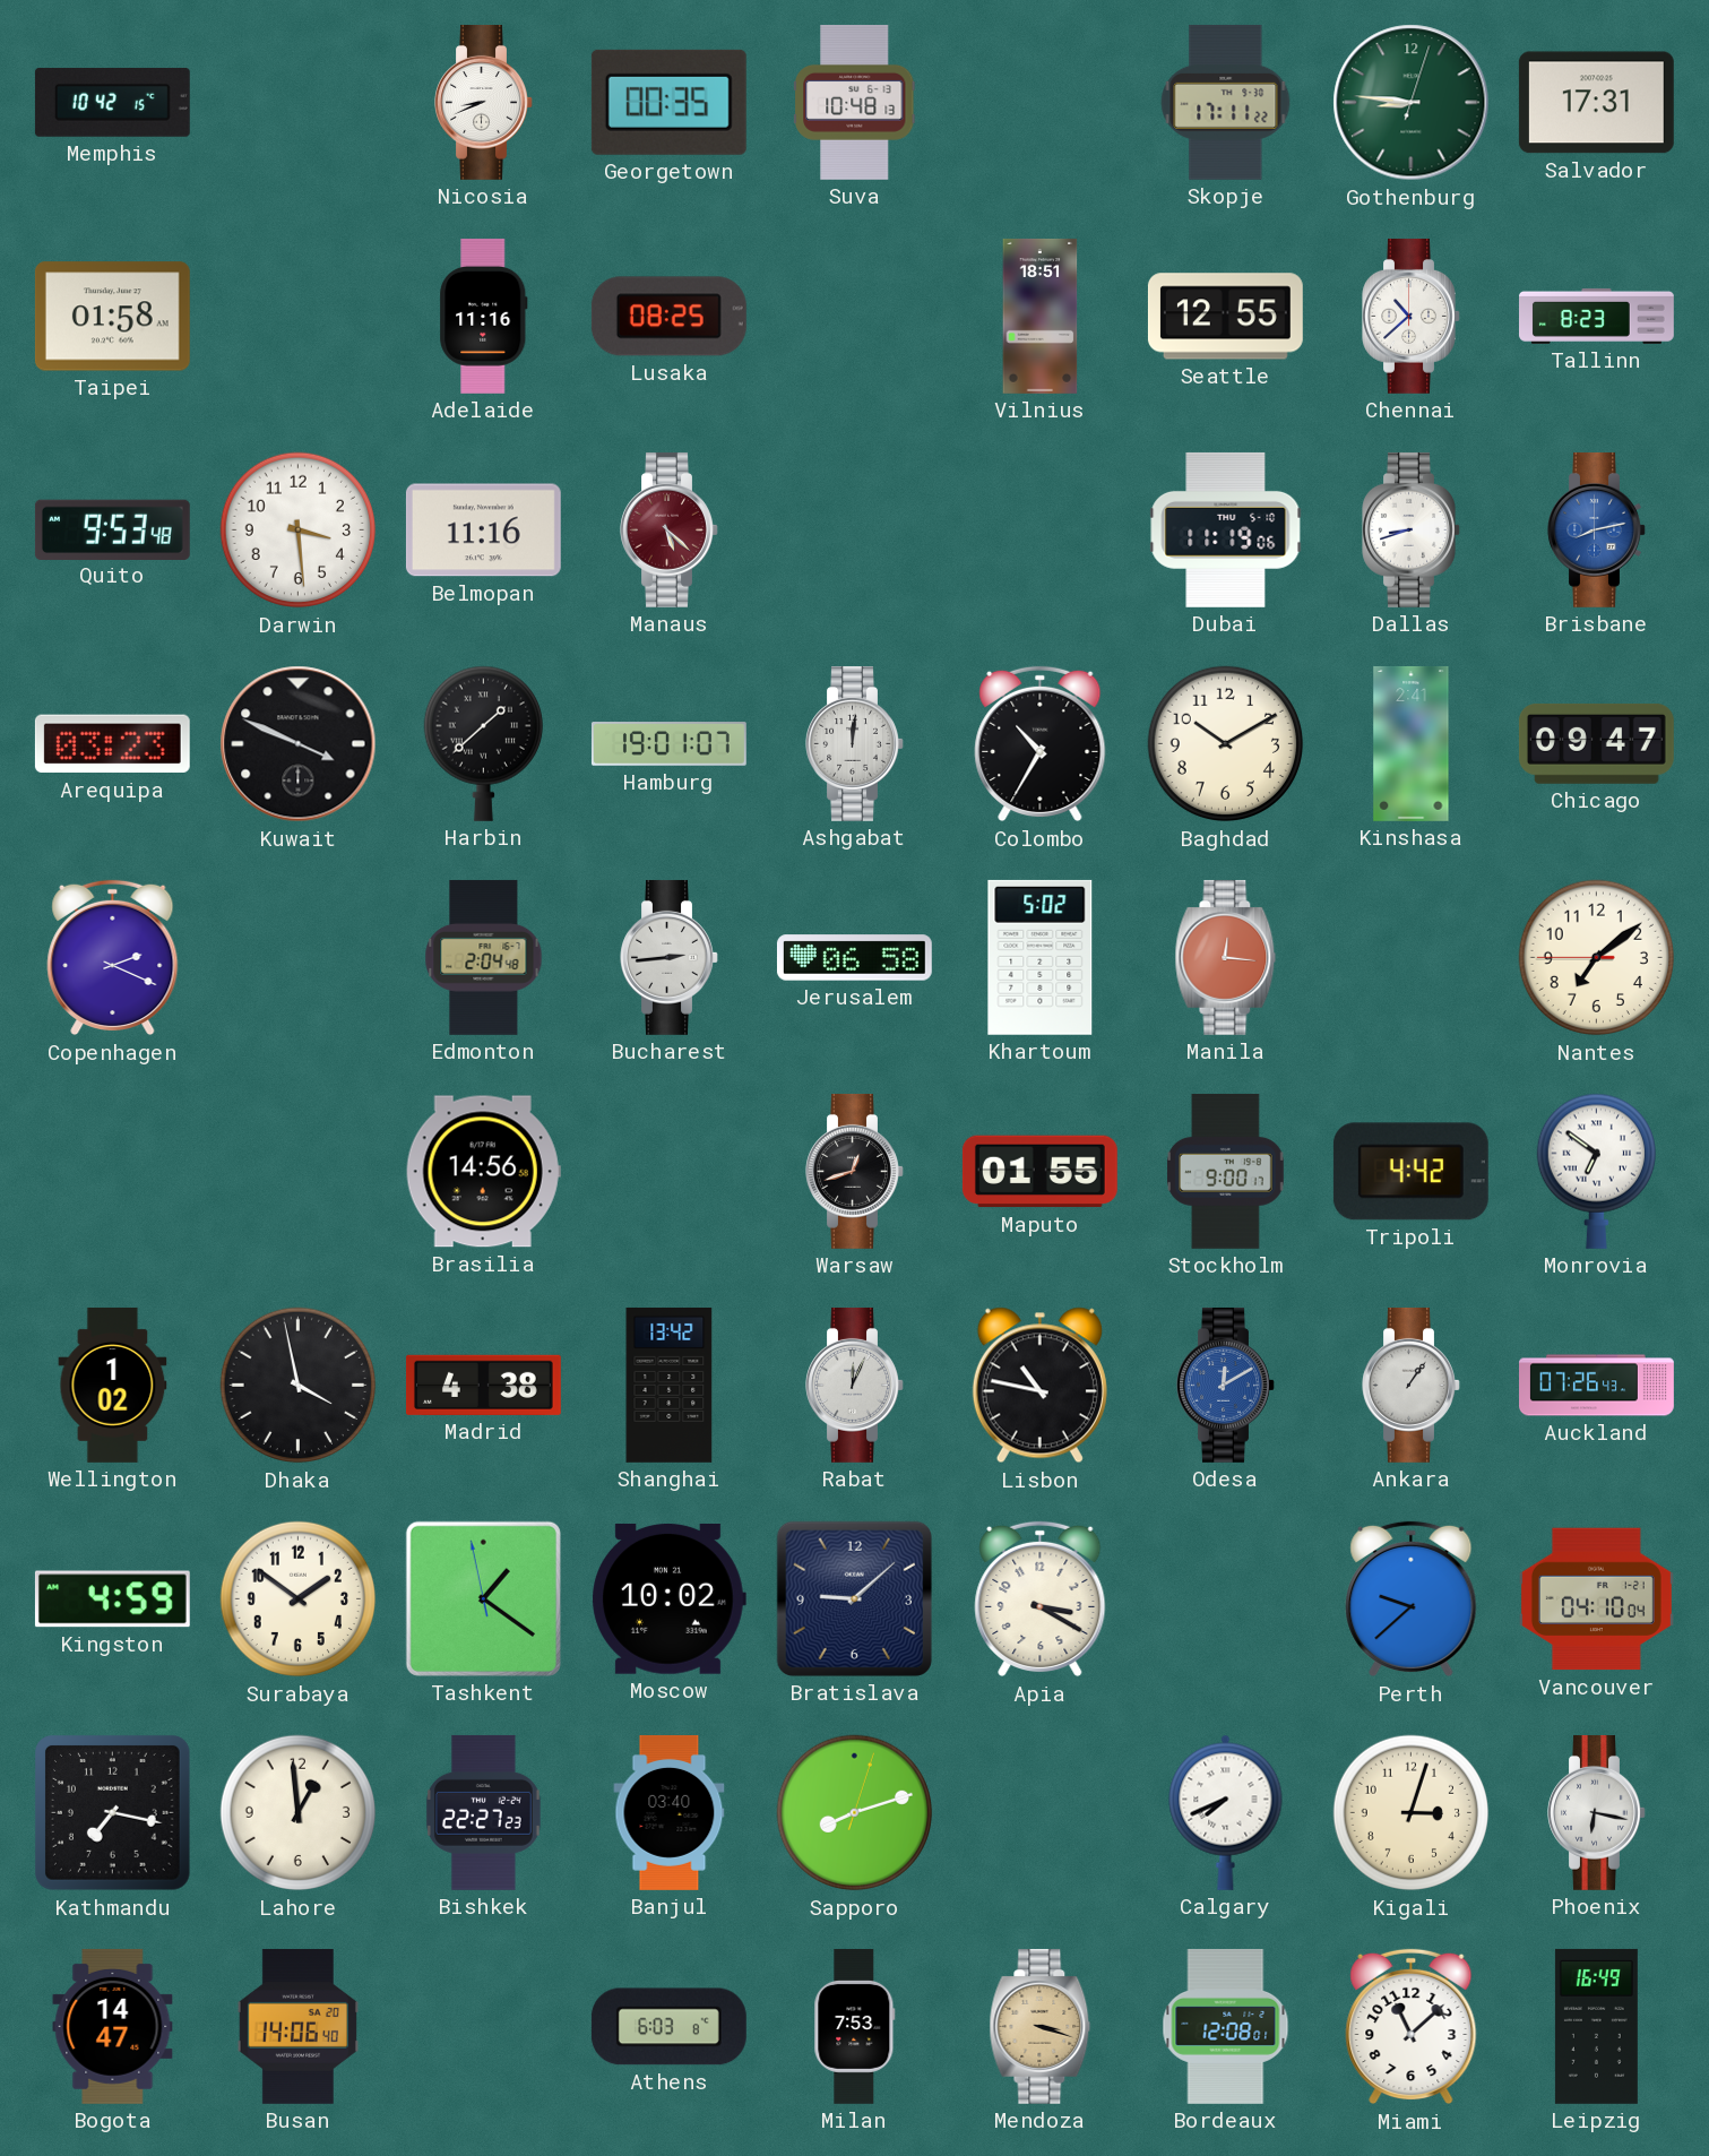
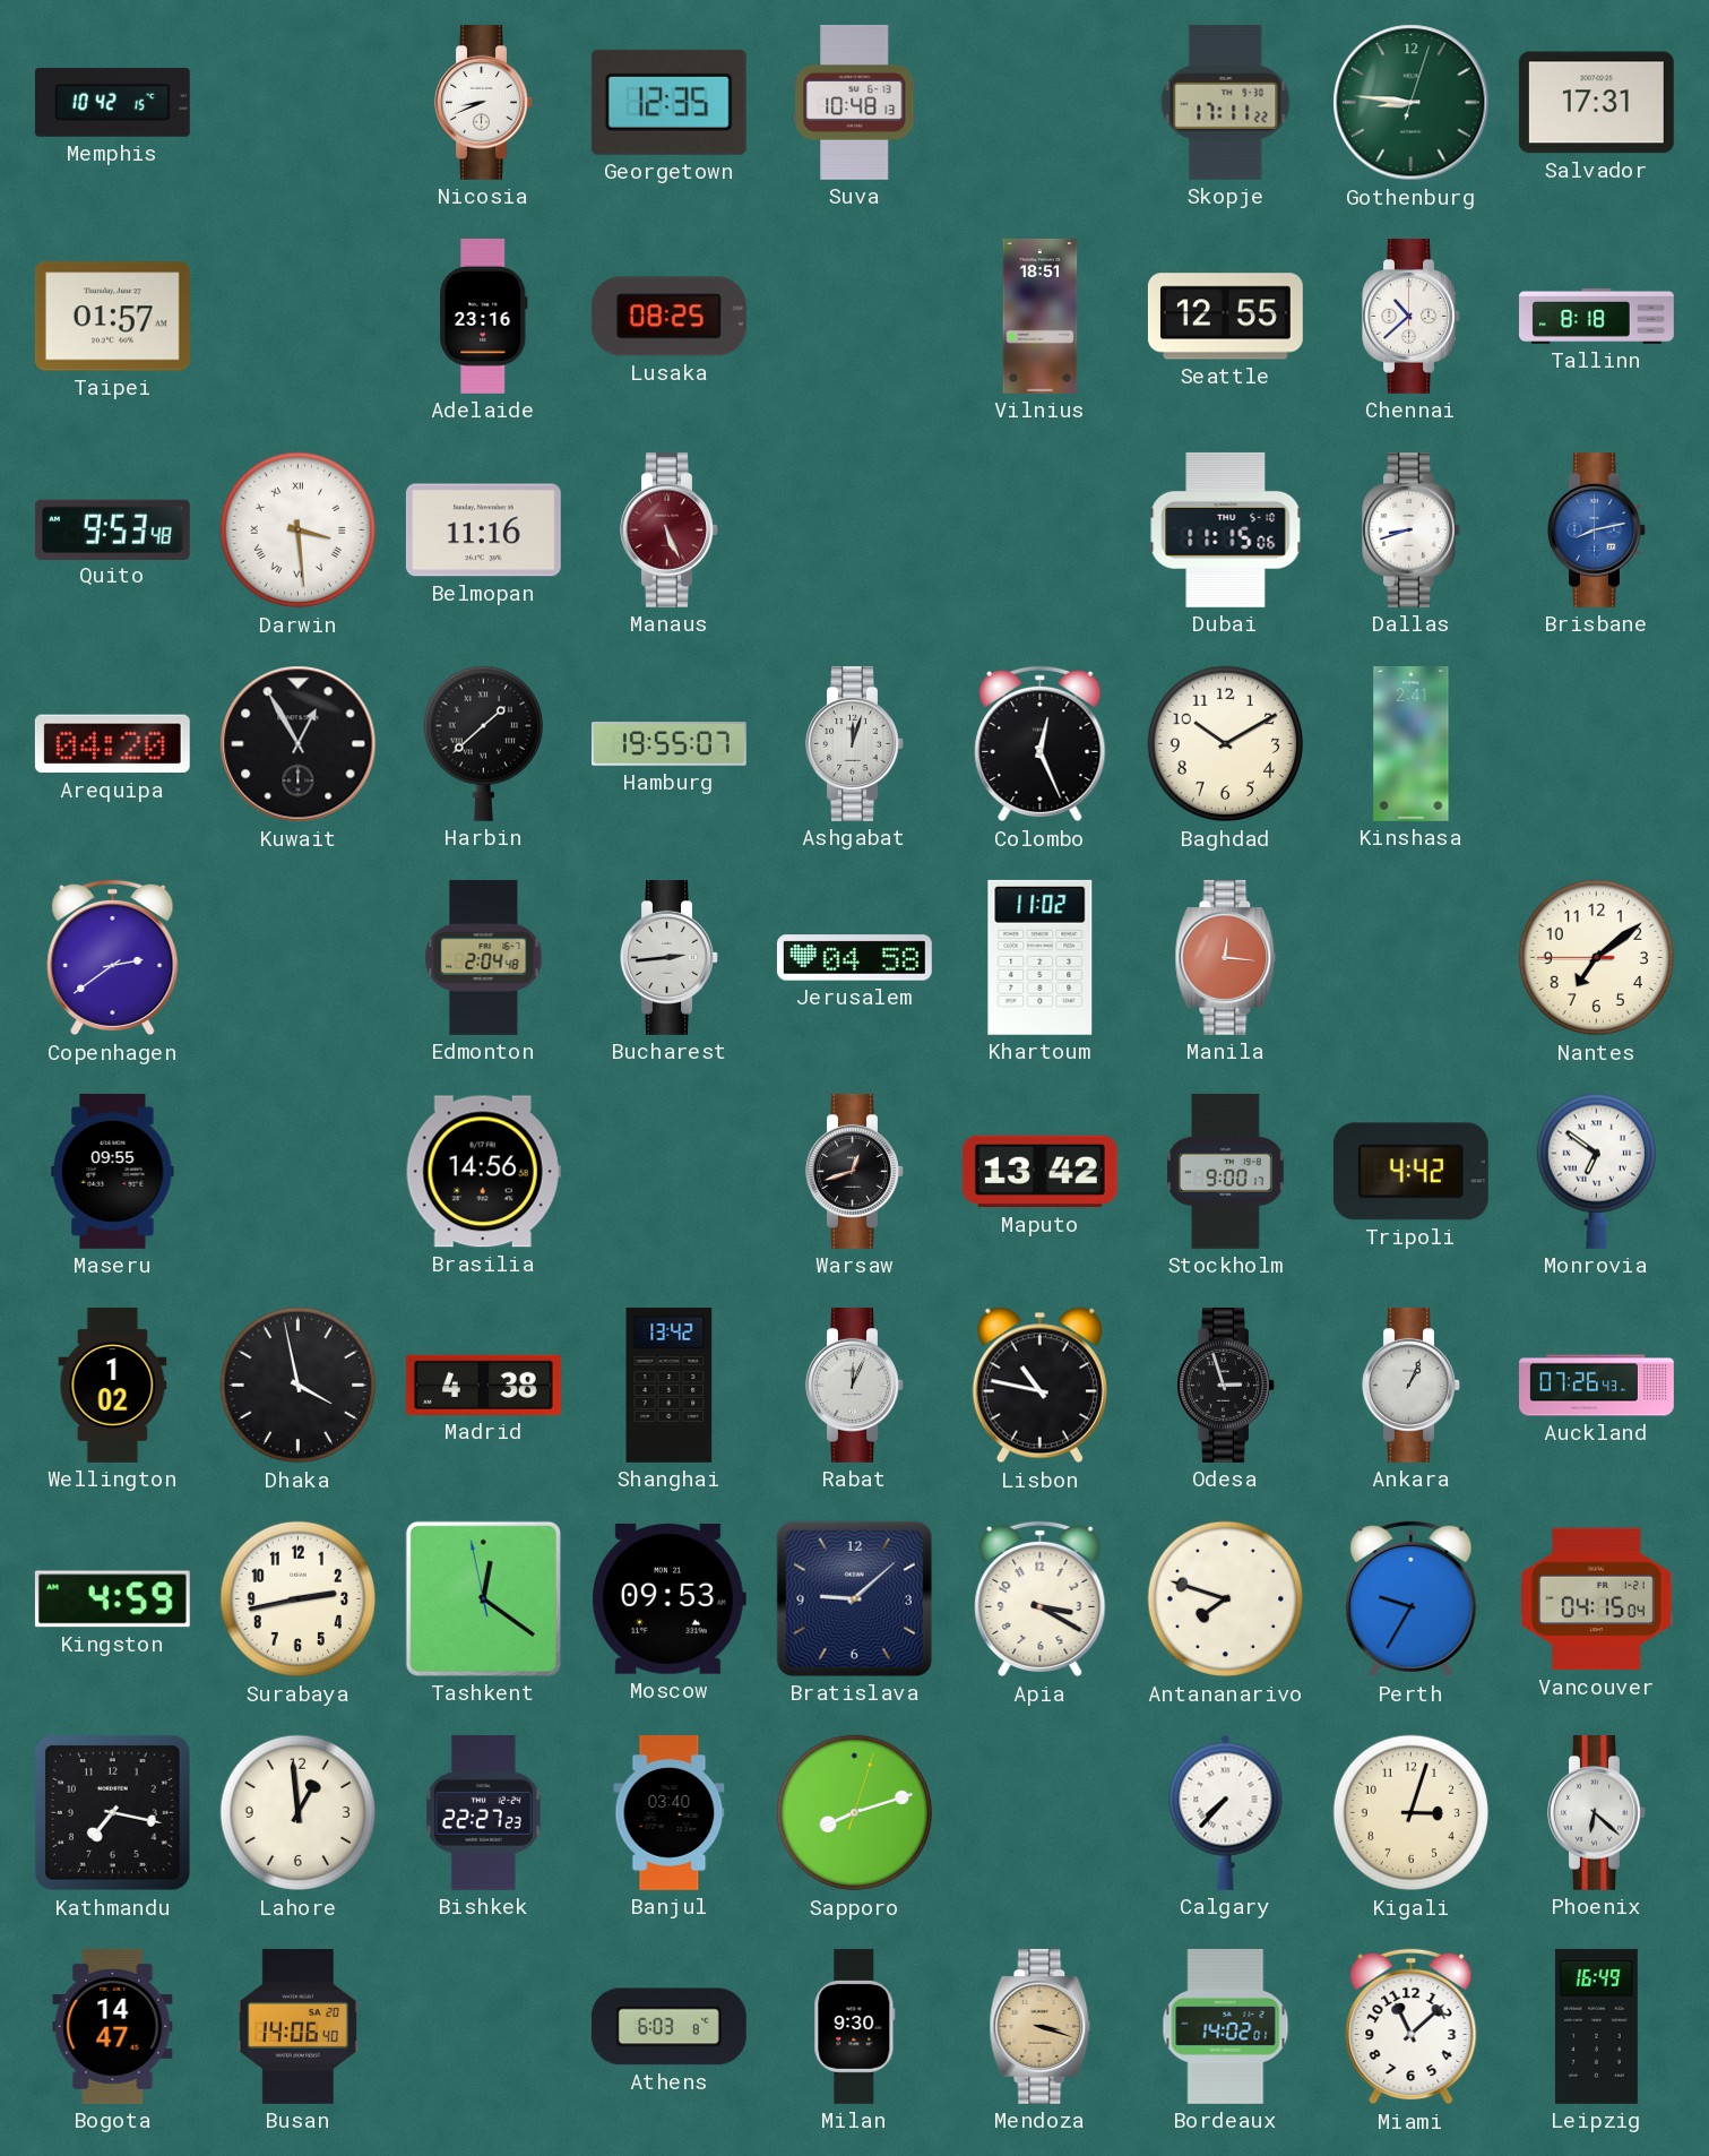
Georgetown: 00:35 -> 12:35
Taipei: 01:58 -> 01:57
Adelaide: 11:16 -> 23:16
Tallinn: 8:23 -> 8:18
Darwin numerals: Arabic -> Roman
Manaus: 5:22 -> 5:26
Dubai: 11:19 -> 11:15
Arequipa: 03:23 -> 04:20
Kuwait: 3:49 -> 12:55
Hamburg: 19:01 -> 19:55
Ashgabat: 12:01 -> 12:03
Colombo: 10:35 -> 12:26
Chicago: 09:47 -> none
Copenhagen: 2:19 -> 2:39
Jerusalem: 06:58 -> 04:58
Khartoum: 5:02 -> 11:02
Maseru: none -> 09:55
Maputo: 01:55 -> 13:42
Odesa: 12:10 -> 2:57
Odesa dial: blue -> black
Ankara: 1:06 -> 1:04
Surabaya: 1:51 -> 2:43
Tashkent: 1:20 -> 12:20
Moscow: 10:02 -> 09:53
Antananarivo: none -> 7:48
Perth: 9:38 -> 9:35
Vancouver: 04:10 -> 04:15
Calgary: 7:41 -> 7:37
Phoenix: 6:17 -> 6:22
Milan: 7:53 -> 9:30
Bordeaux: 12:08 -> 14:02
